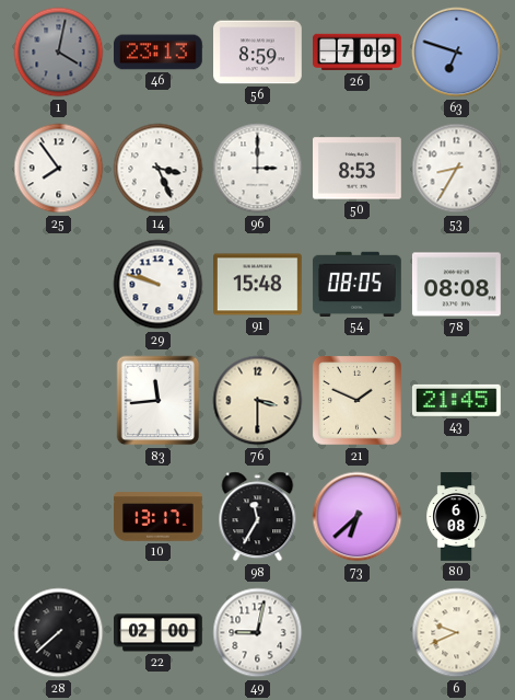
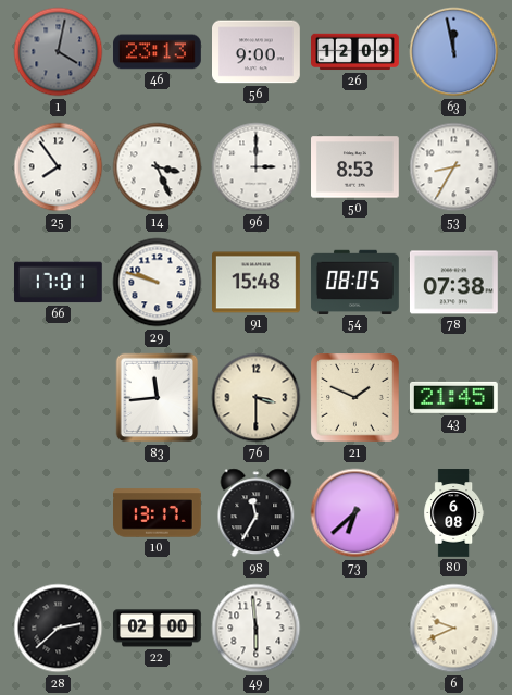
56: 8:59 -> 9:00
26: 7:09 -> 12:09
63: 6:48 -> 11:58
66: none -> 17:01
78: 08:08 -> 07:38
28: 7:38 -> 2:38
49: 9:02 -> 5:59
